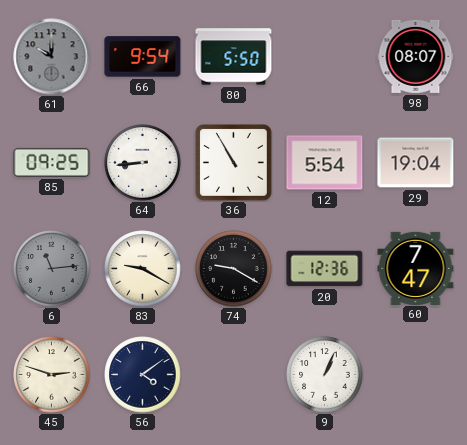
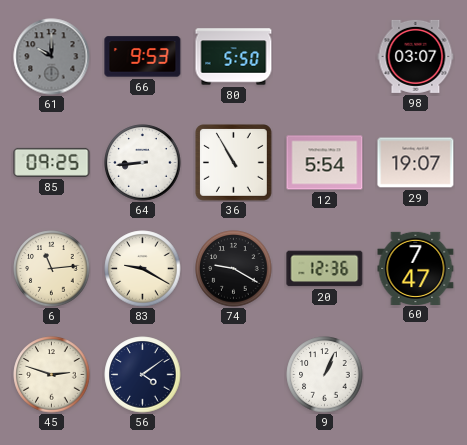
66: 9:54 -> 9:53
98: 08:07 -> 03:07
29: 19:04 -> 19:07
6 dial: grey -> cream
